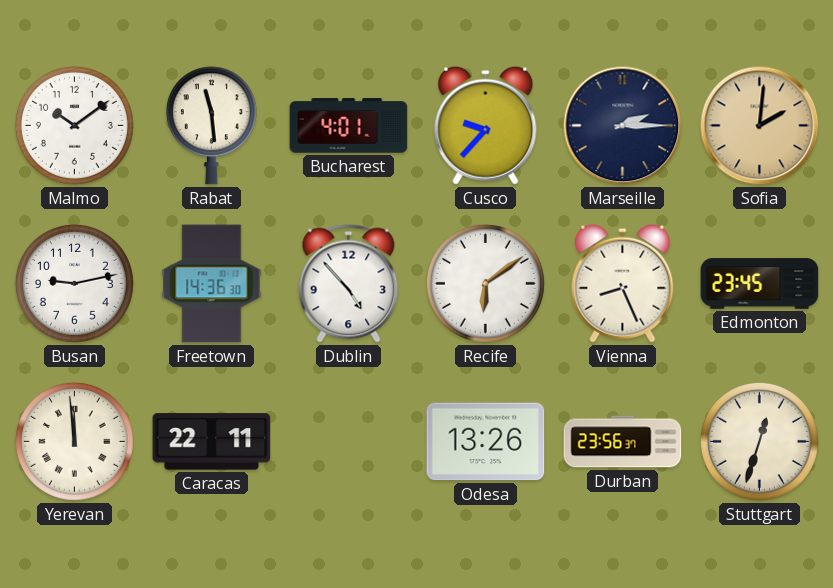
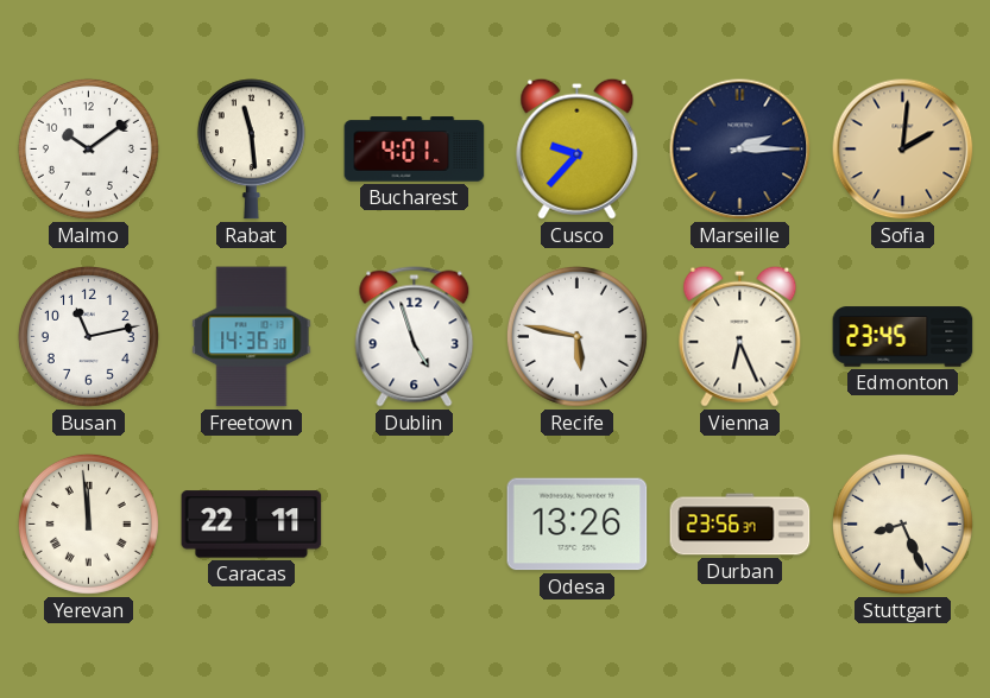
Busan: 9:13 -> 11:13
Dublin: 4:53 -> 4:57
Recife: 6:09 -> 5:47
Vienna: 8:26 -> 6:26
Stuttgart: 12:33 -> 8:26
